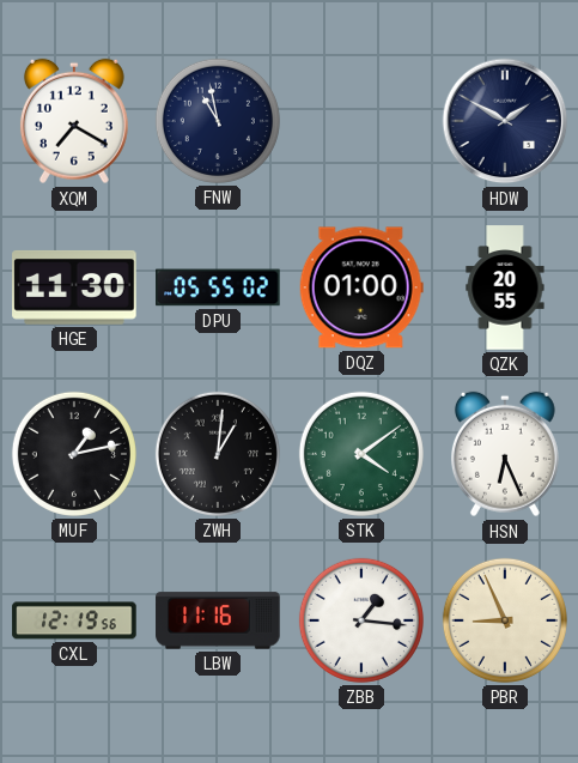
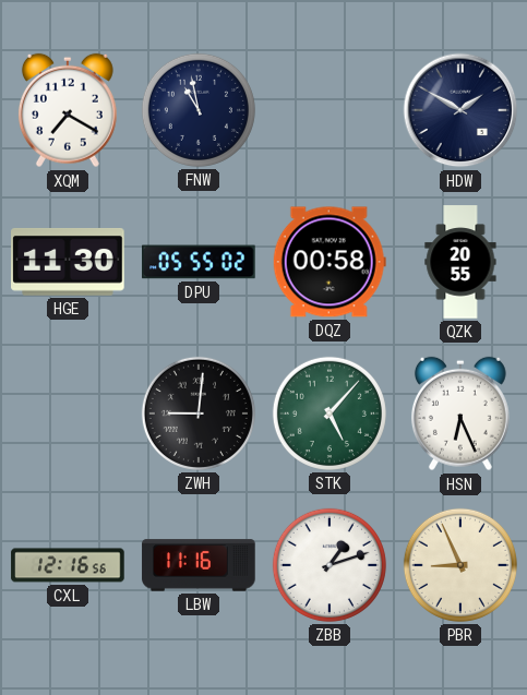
DQZ: 01:00 -> 00:58
MUF: 1:13 -> none
ZWH: 1:01 -> 9:01
STK: 4:09 -> 5:07
CXL: 12:19 -> 12:16
ZBB: 1:16 -> 1:12
